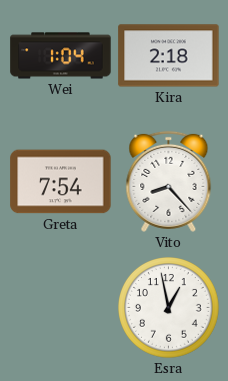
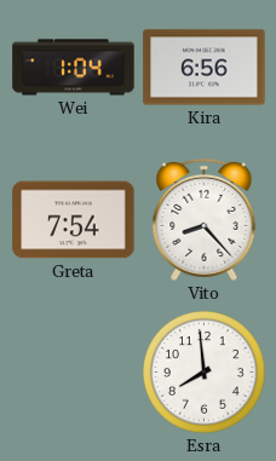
Kira: 2:18 -> 6:56
Esra: 12:58 -> 7:59
